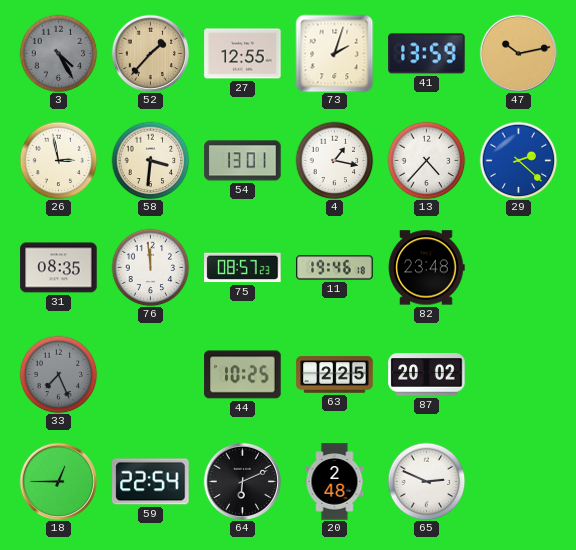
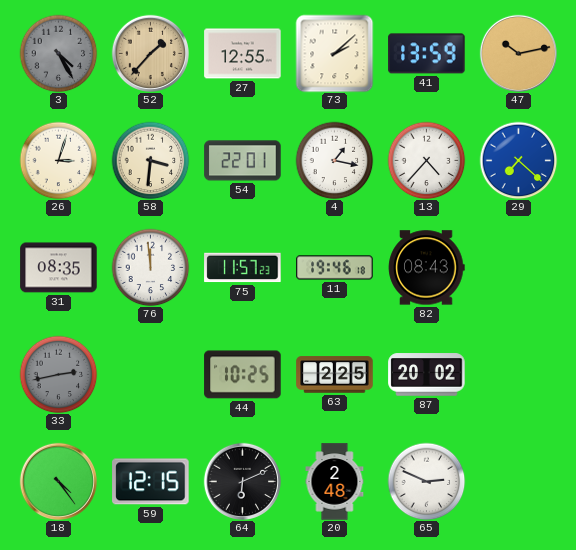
73: 2:03 -> 2:08
26: 2:58 -> 3:03
54: 13:01 -> 22:01
29: 2:22 -> 7:22
75: 08:57 -> 11:57
82: 23:48 -> 08:43
33: 7:26 -> 2:43
18: 12:45 -> 4:24
59: 22:54 -> 12:15
